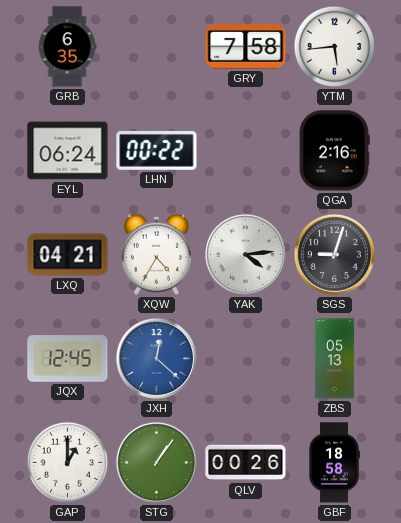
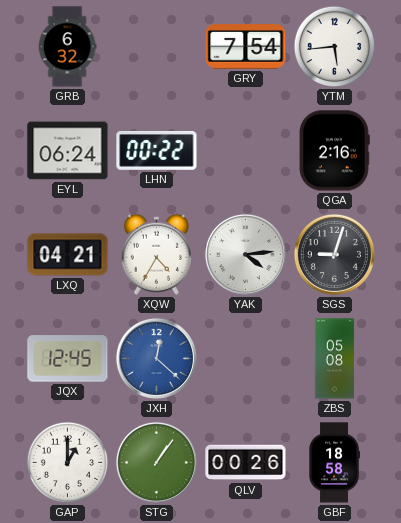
GRB: 6:35 -> 6:32
GRY: 7:58 -> 7:54
ZBS: 05:13 -> 05:08
